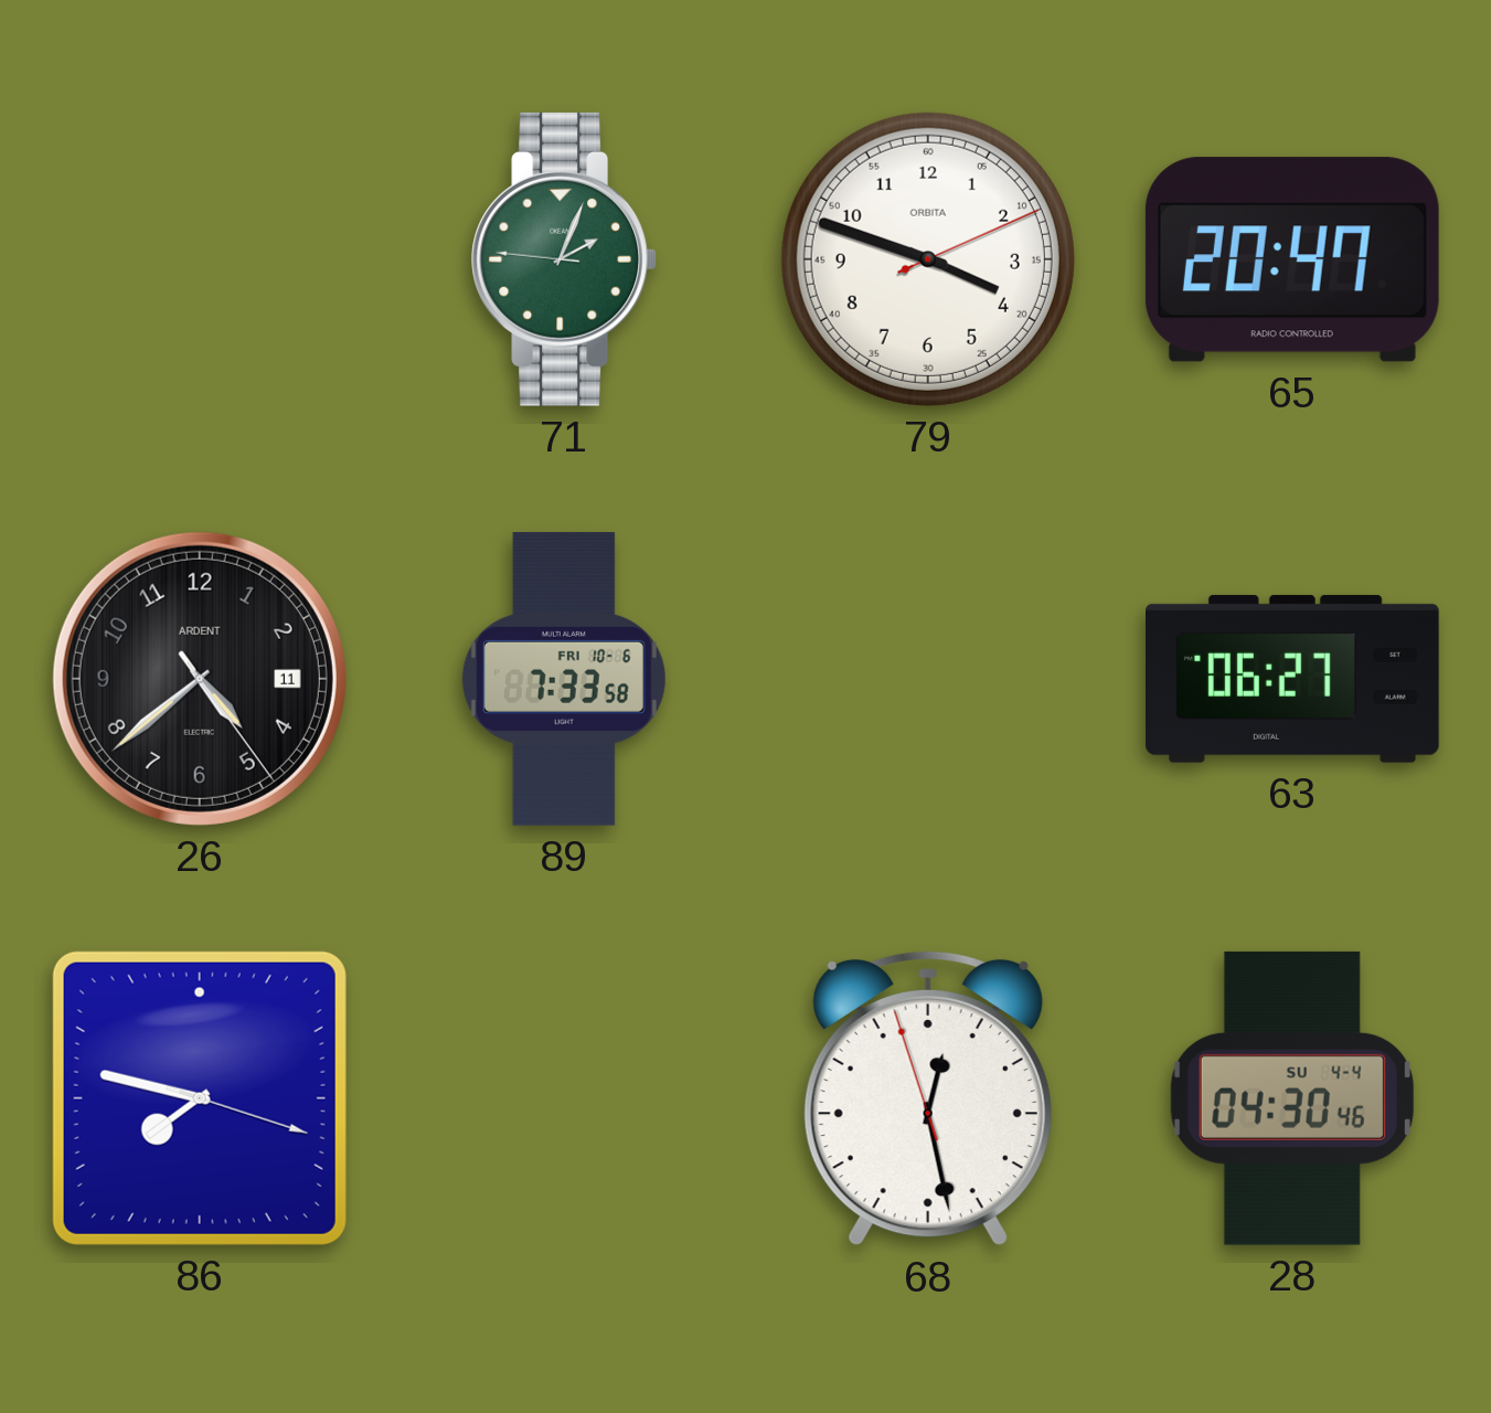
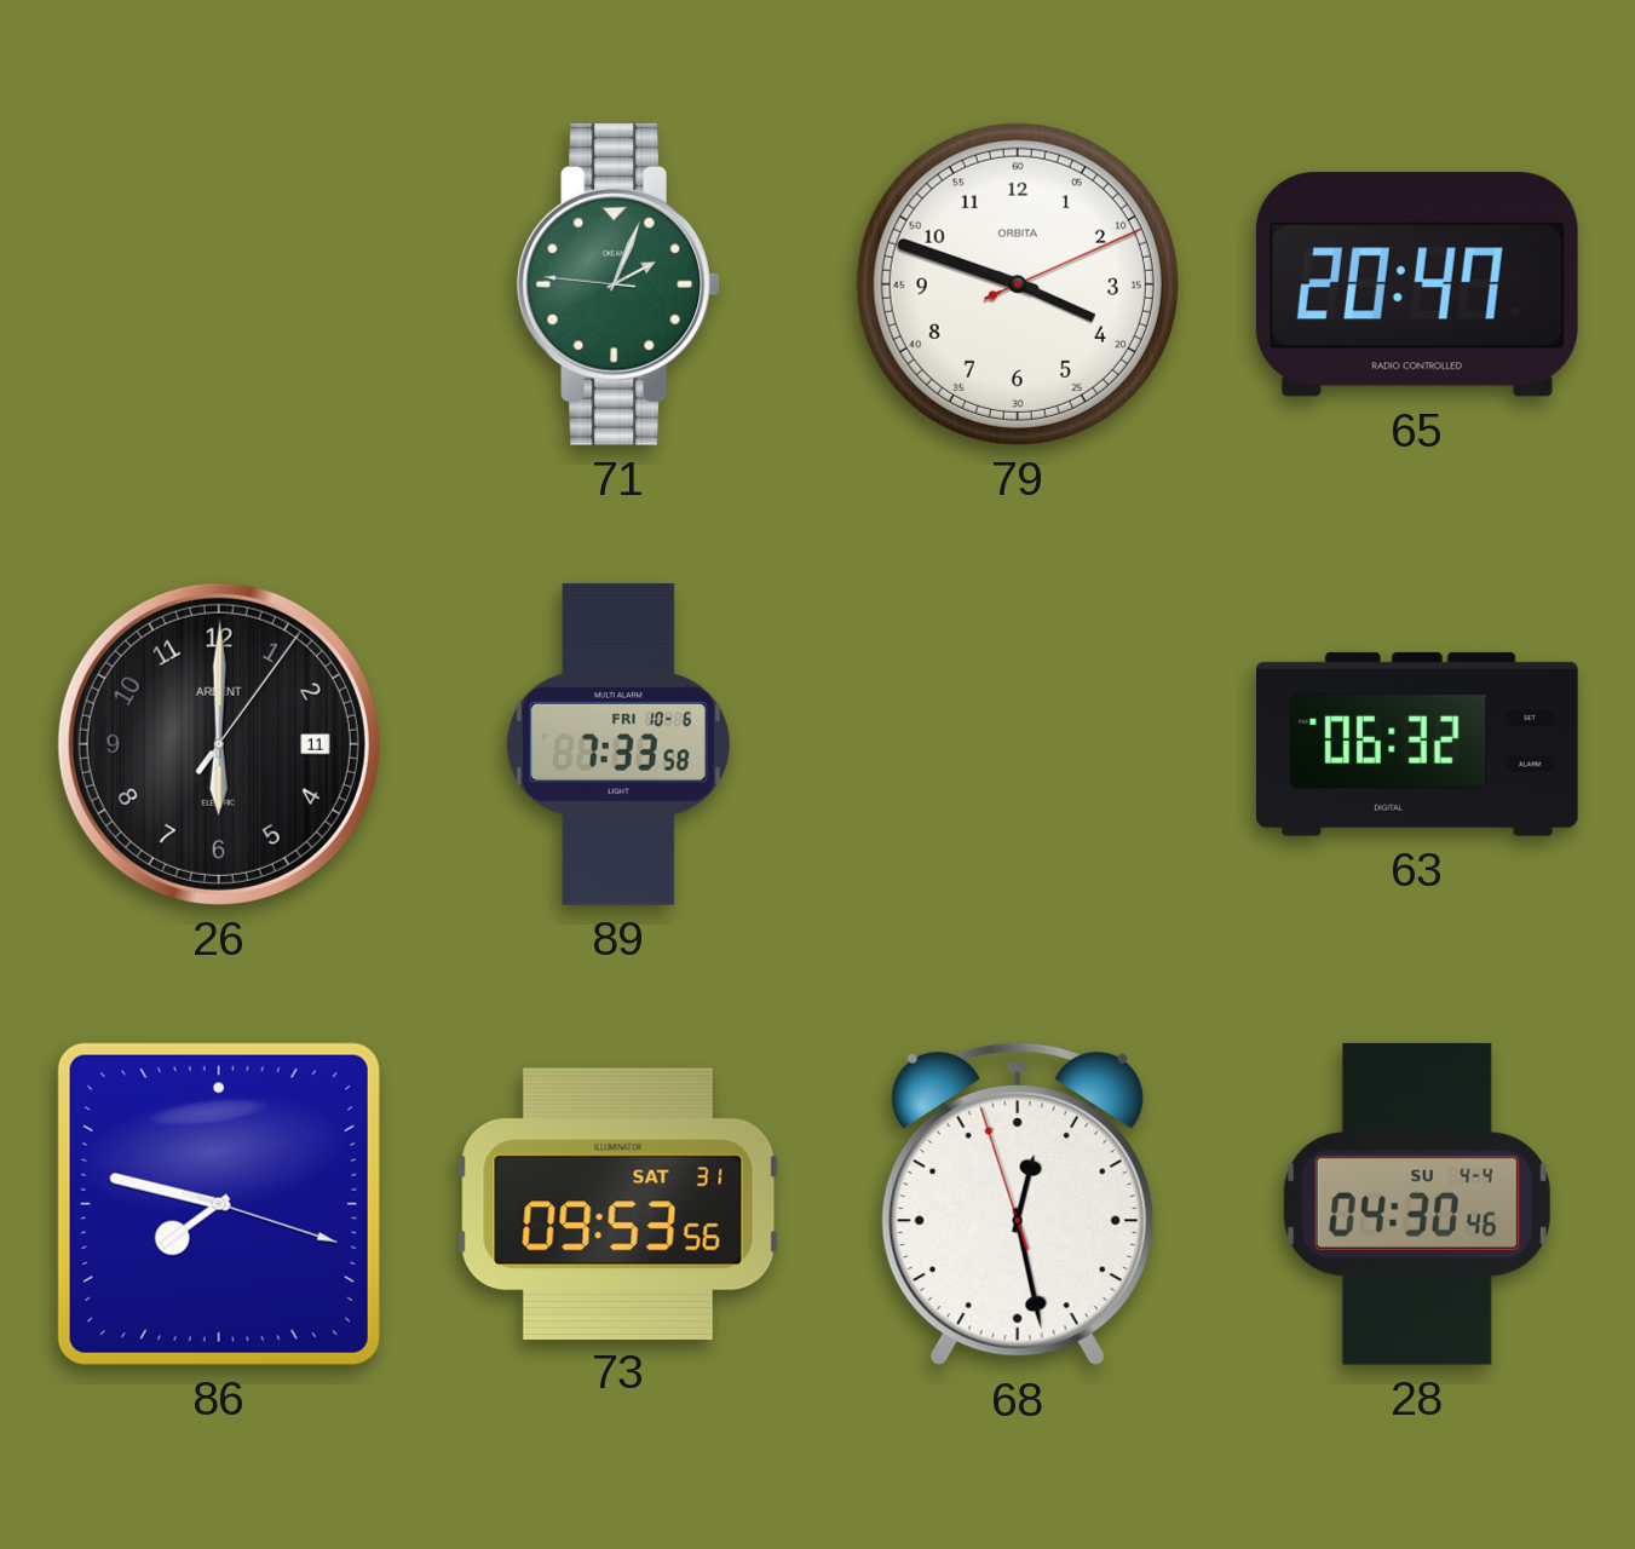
26: 4:38 -> 6:00
63: 06:27 -> 06:32
73: none -> 09:53
